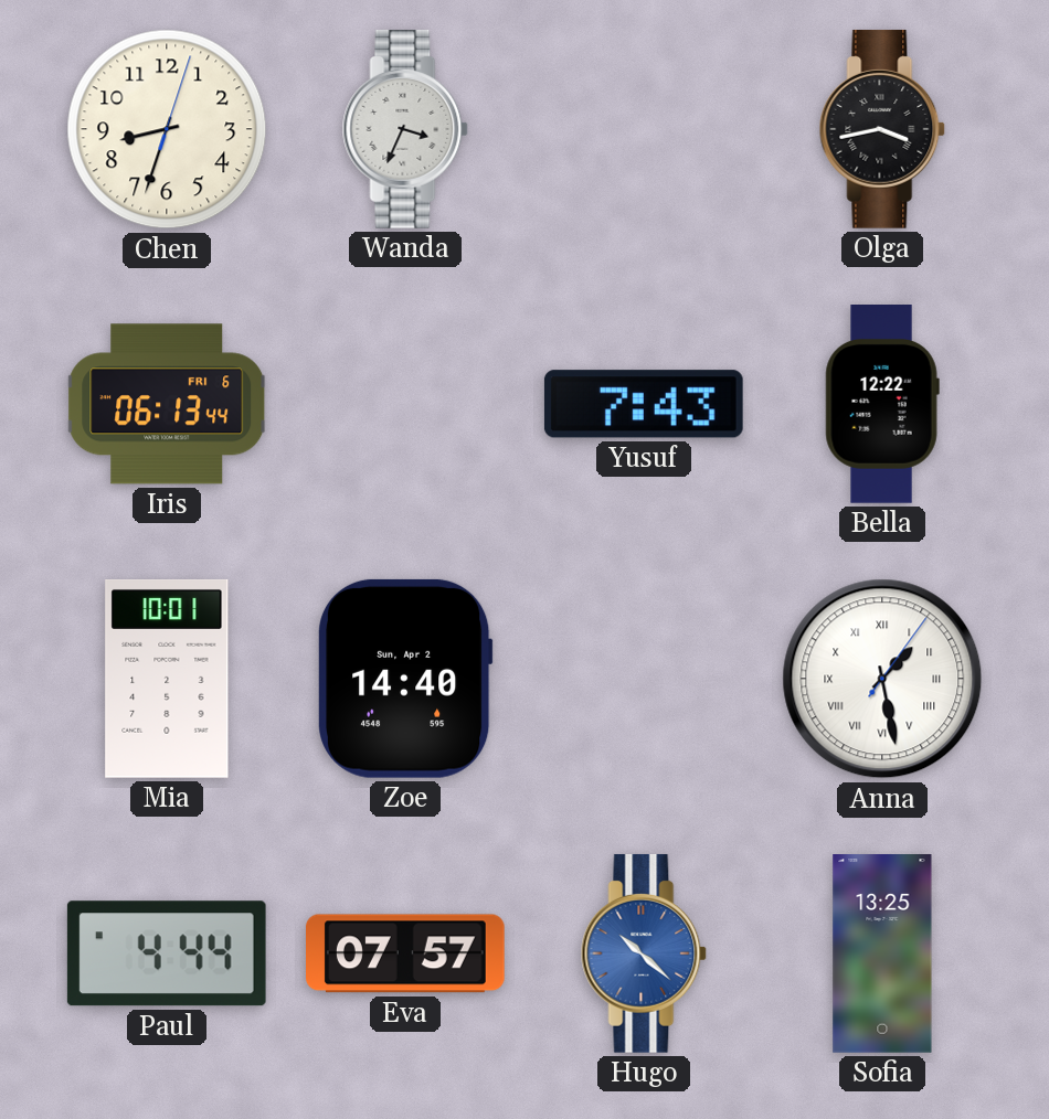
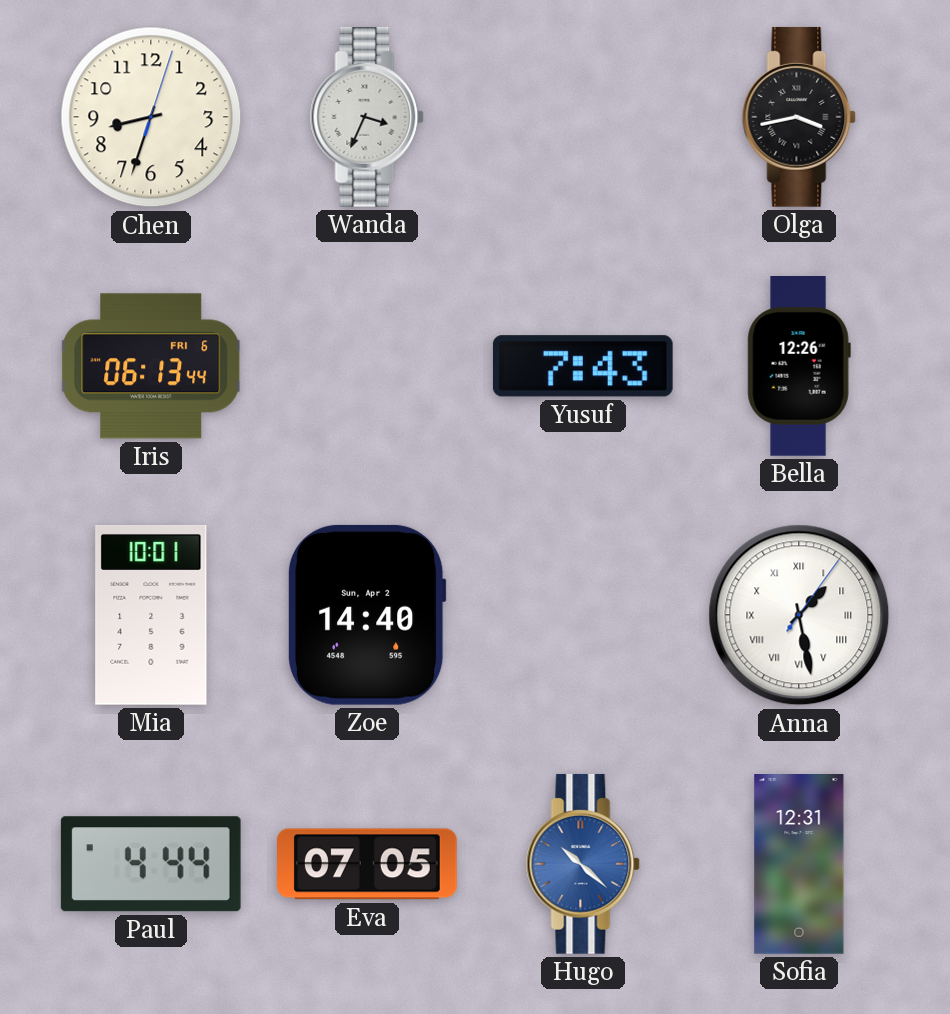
Bella: 12:22 -> 12:26
Eva: 07:57 -> 07:05
Sofia: 13:25 -> 12:31
